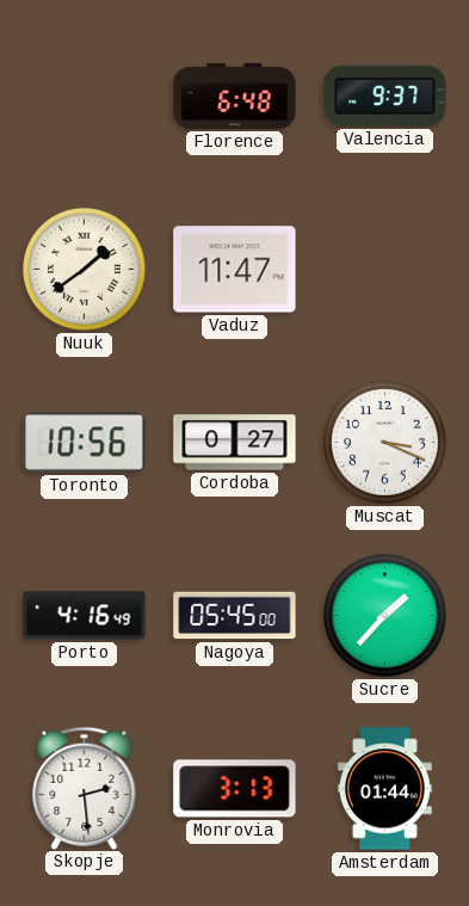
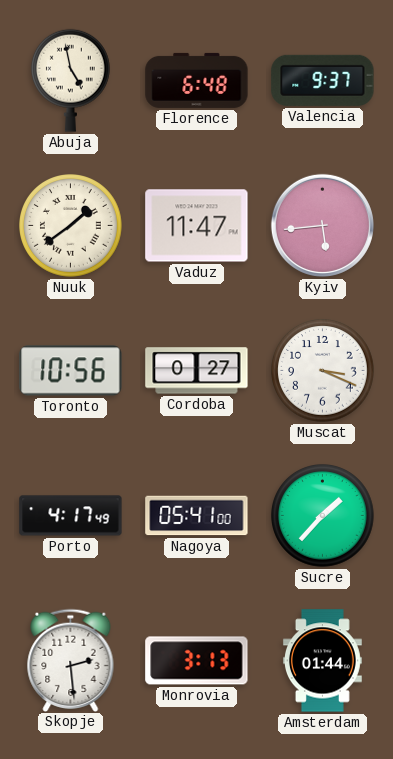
Abuja: none -> 4:58
Kyiv: none -> 5:44
Porto: 4:16 -> 4:17
Nagoya: 05:45 -> 05:41
